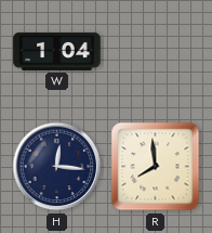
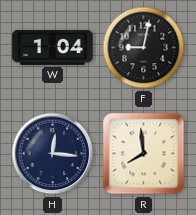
F: none -> 9:02
